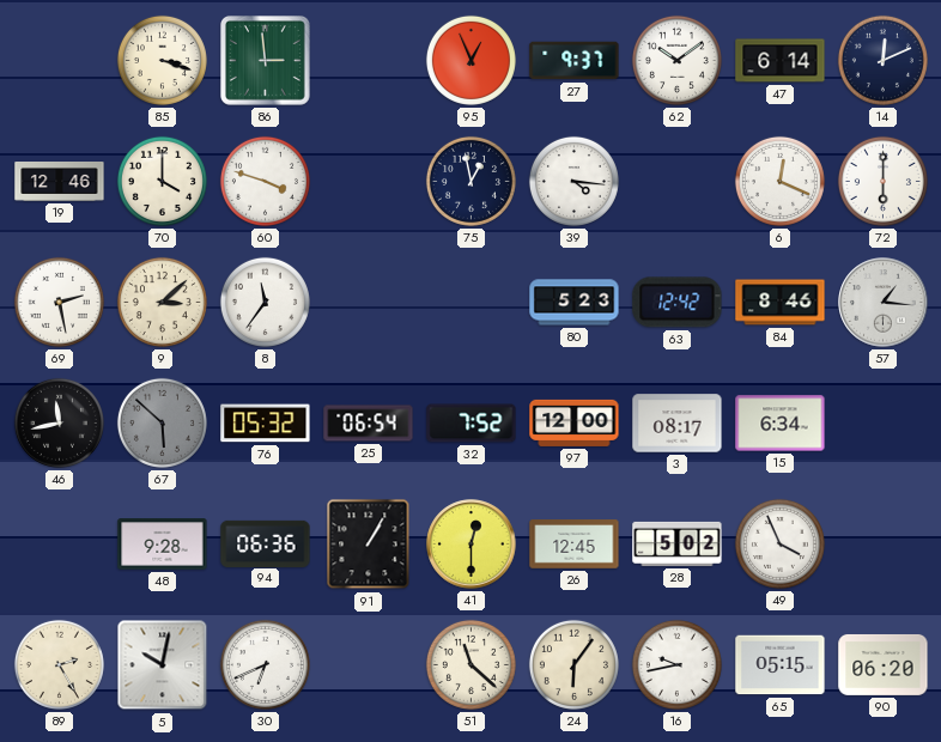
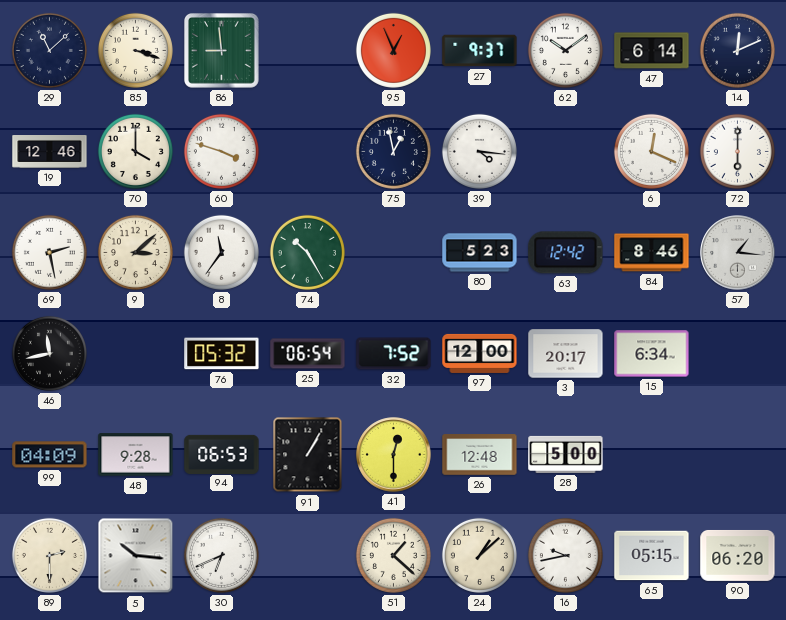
29: none -> 11:08
86: 2:59 -> 8:59
74: none -> 10:25
67: 5:52 -> none
3: 08:17 -> 20:17
99: none -> 04:09
94: 06:36 -> 06:53
26: 12:45 -> 12:48
28: 5:02 -> 5:00
49: 3:56 -> none
89: 2:25 -> 2:30
5: 10:02 -> 10:16
51: 11:22 -> 1:22
24: 6:06 -> 1:08
